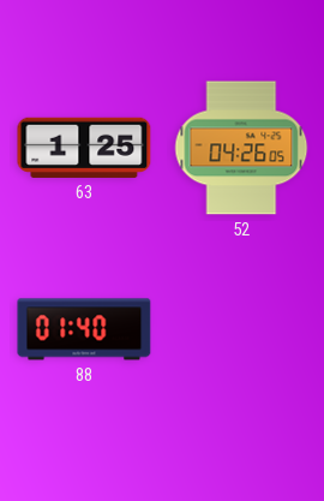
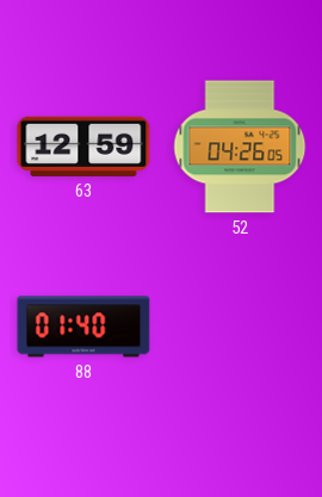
63: 1:25 -> 12:59
